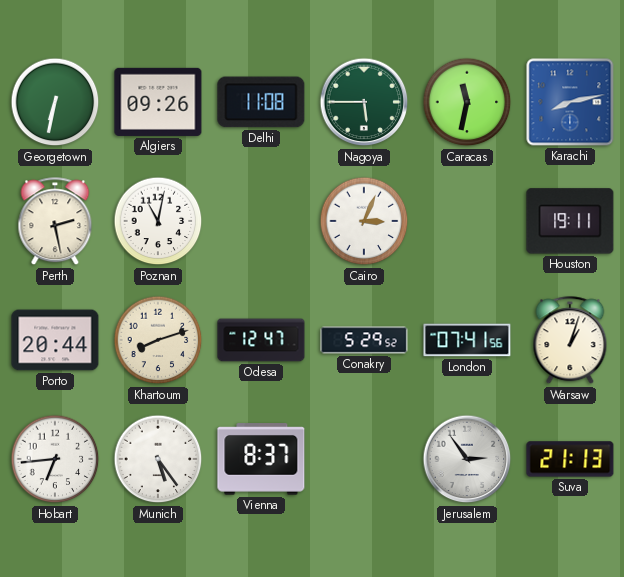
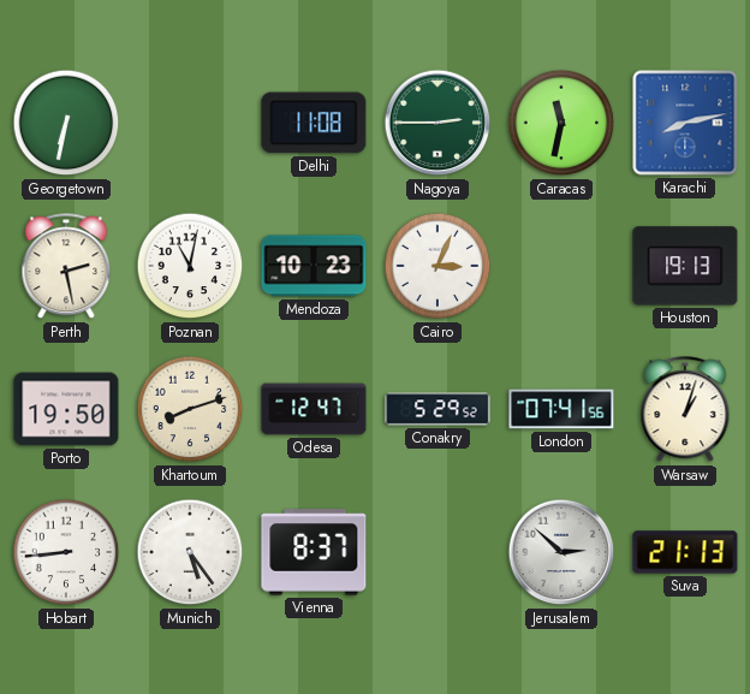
Algiers: 09:26 -> none
Nagoya: 5:45 -> 2:45
Mendoza: none -> 10:23
Houston: 19:11 -> 19:13
Porto: 20:44 -> 19:50
Hobart: 6:44 -> 8:44
Jerusalem: 2:54 -> 2:52
